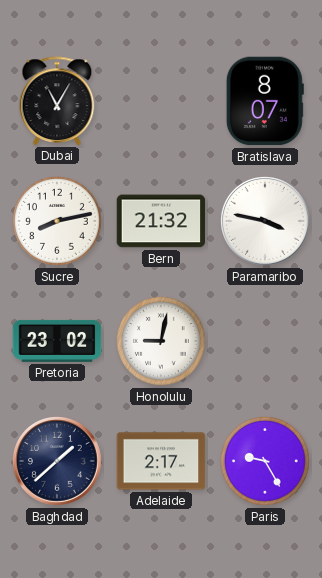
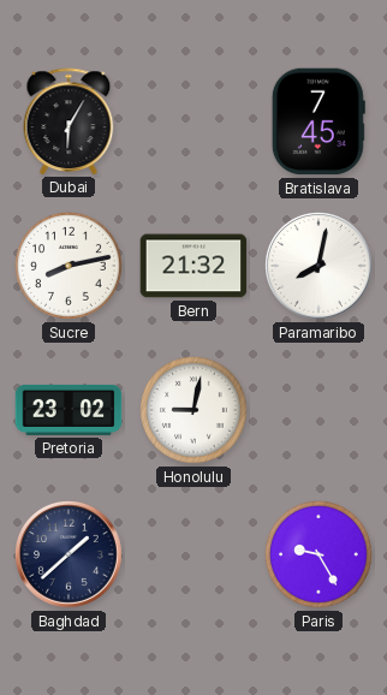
Dubai: 11:05 -> 6:05
Bratislava: 8:07 -> 7:45
Paramaribo: 3:47 -> 8:02
Adelaide: 2:17 -> none
